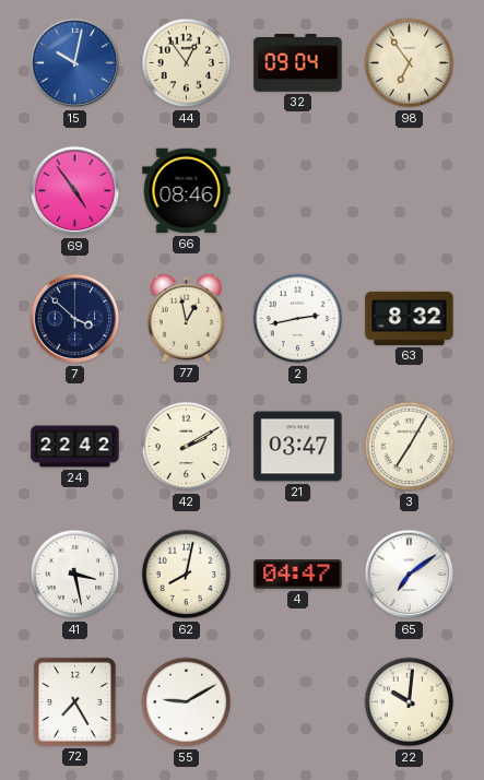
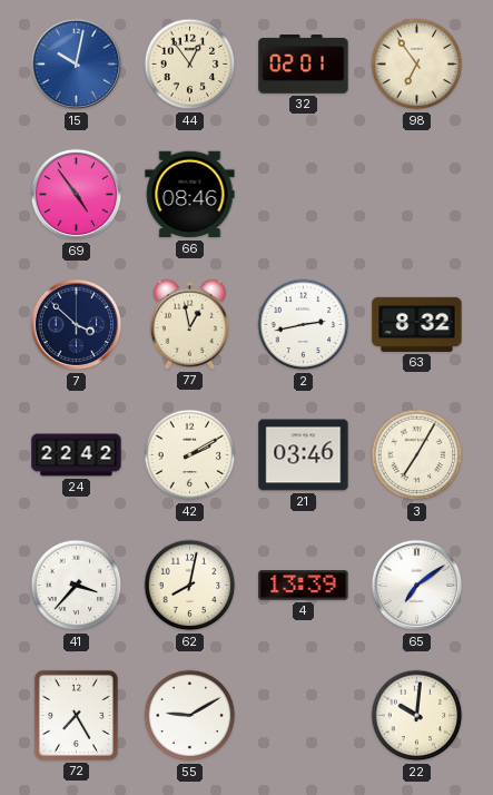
32: 09:04 -> 02:01
21: 03:47 -> 03:46
41: 3:28 -> 3:37
4: 04:47 -> 13:39
